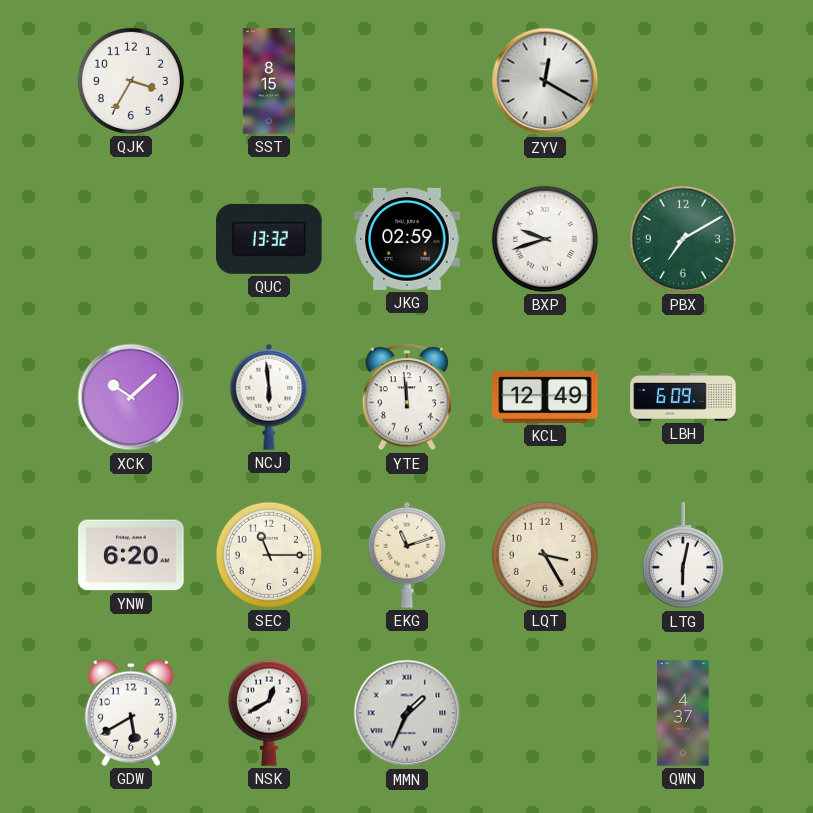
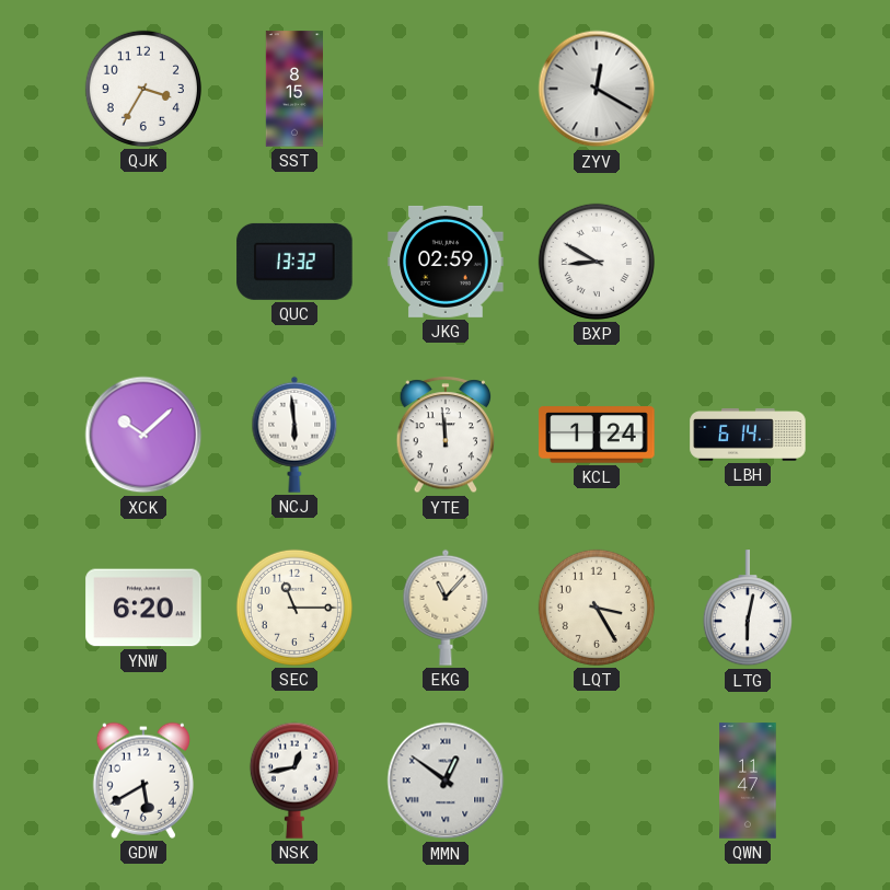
BXP: 9:42 -> 8:50
PBX: 7:10 -> none
KCL: 12:49 -> 1:24
LBH: 6:09 -> 6:14
EKG: 11:12 -> 11:07
NSK: 12:40 -> 12:43
MMN: 1:34 -> 12:51
QWN: 4:37 -> 11:47
